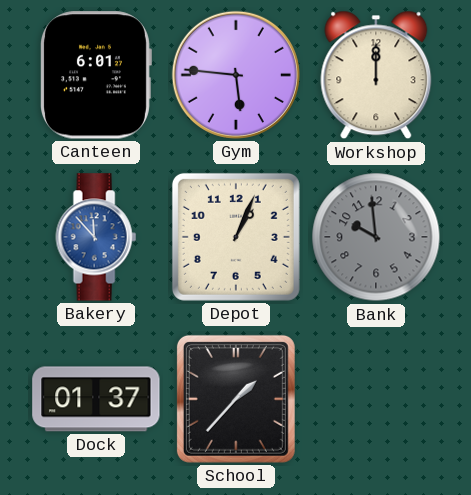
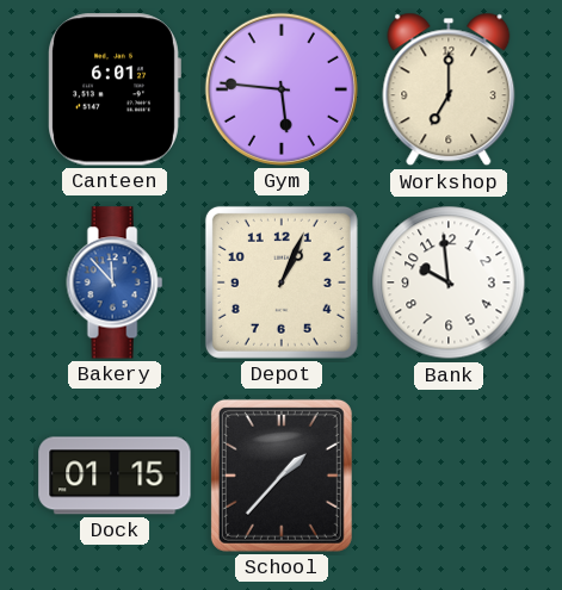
Workshop: 12:00 -> 7:00
Bank dial: grey -> white
Dock: 01:37 -> 01:15
